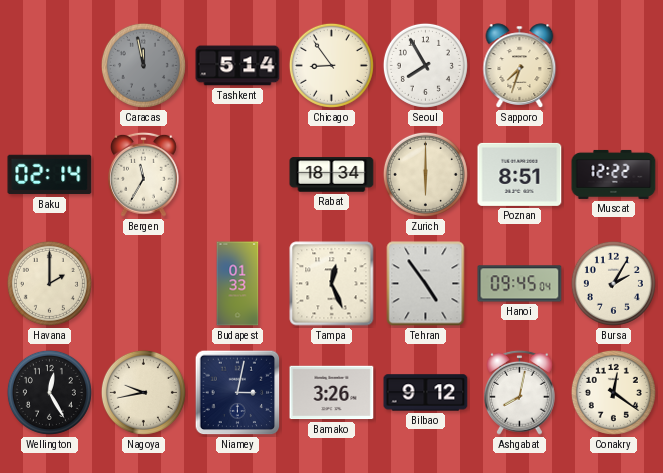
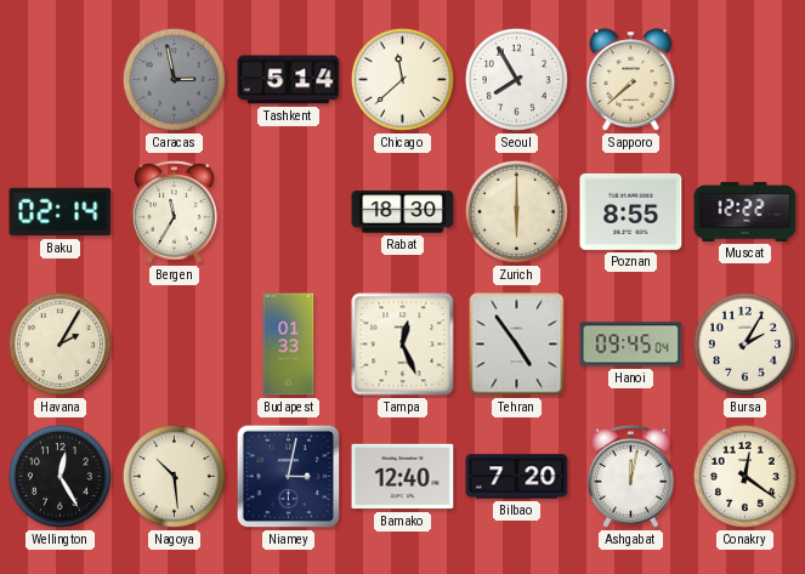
Caracas: 11:58 -> 2:58
Chicago: 8:54 -> 11:38
Sapporo: 7:33 -> 7:38
Rabat: 18:34 -> 18:30
Poznan: 8:51 -> 8:55
Havana: 2:00 -> 2:05
Nagoya: 9:43 -> 10:29
Bamako: 3:26 -> 12:40
Bilbao: 9:12 -> 7:20
Ashgabat: 8:02 -> 12:02
